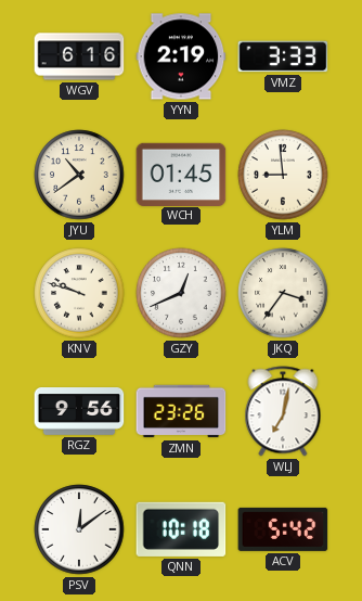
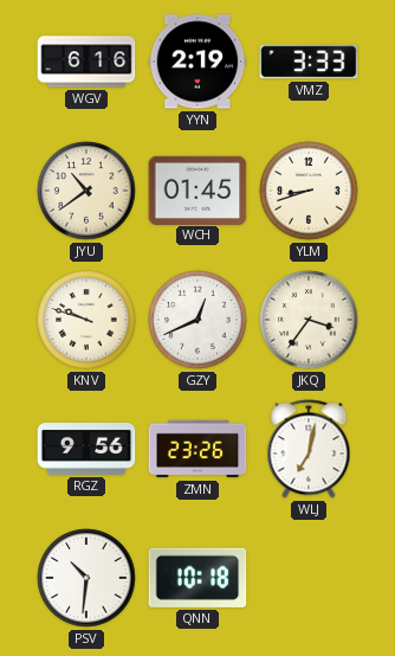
YLM: 8:59 -> 8:42
PSV: 12:09 -> 10:31
ACV: 5:42 -> none
